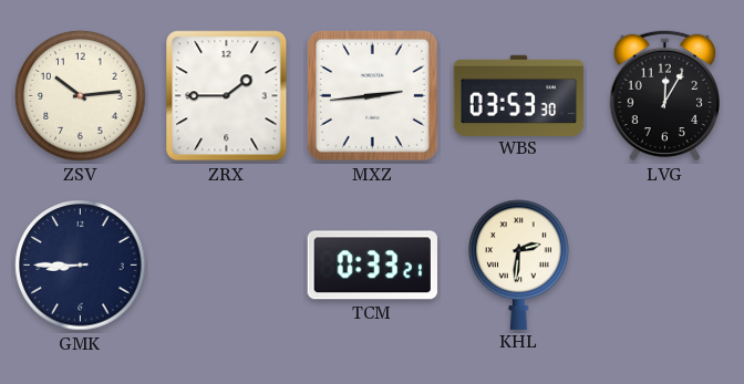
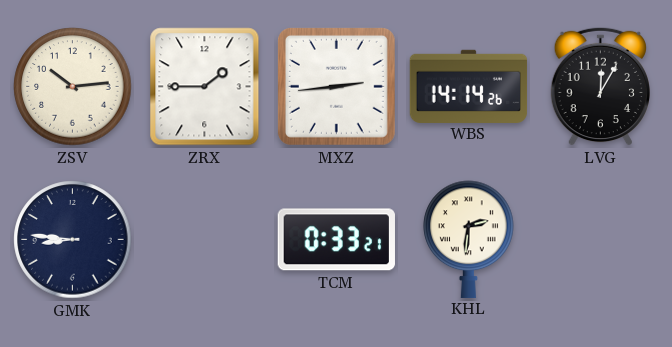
WBS: 03:53 -> 14:14
GMK: 8:45 -> 8:46
